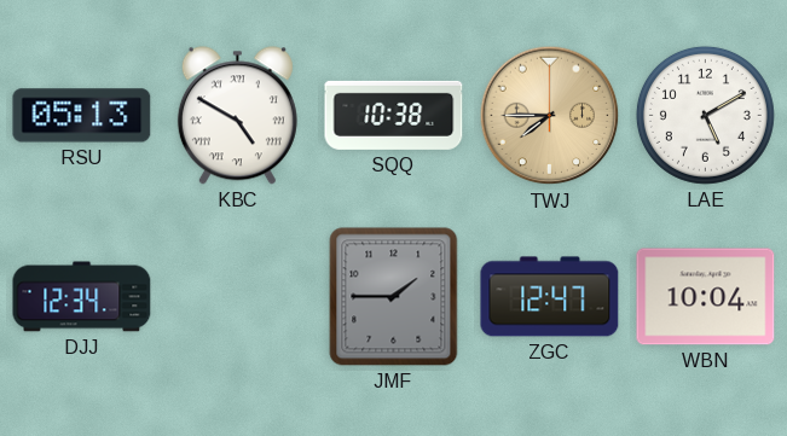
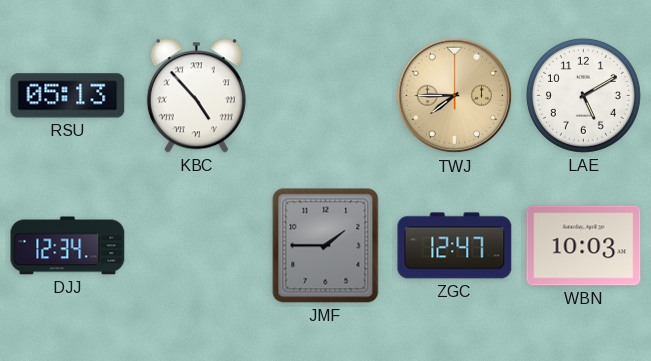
KBC: 4:50 -> 4:53
SQQ: 10:38 -> none
WBN: 10:04 -> 10:03
